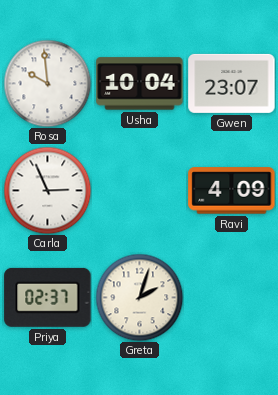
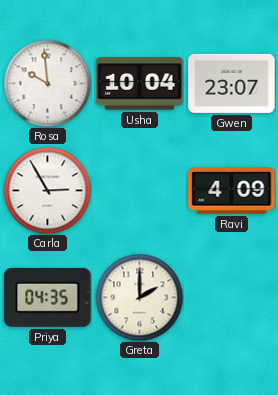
Carla: 2:56 -> 2:55
Priya: 02:37 -> 04:35
Greta: 2:03 -> 2:00
